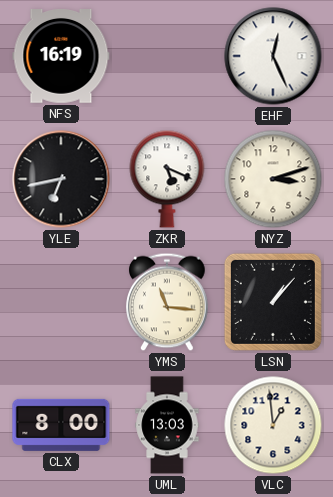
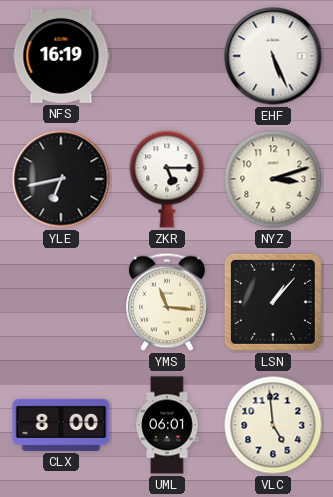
EHF: 12:26 -> 5:26
ZKR: 5:19 -> 5:15
UML: 13:03 -> 06:01
VLC: 12:59 -> 4:59
